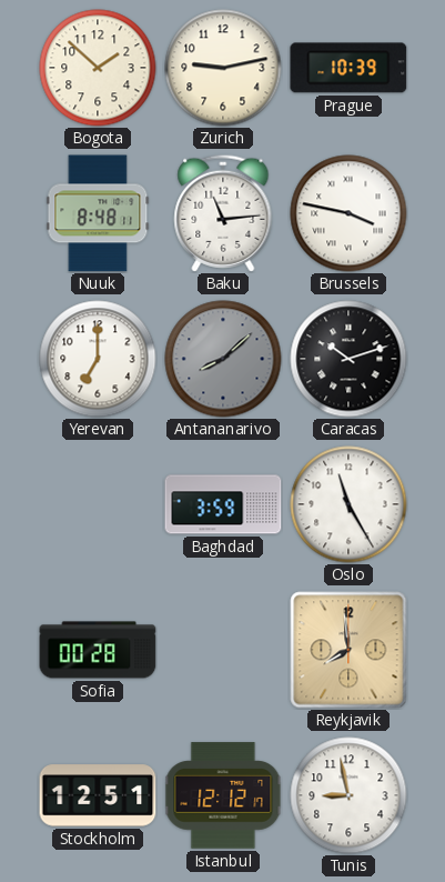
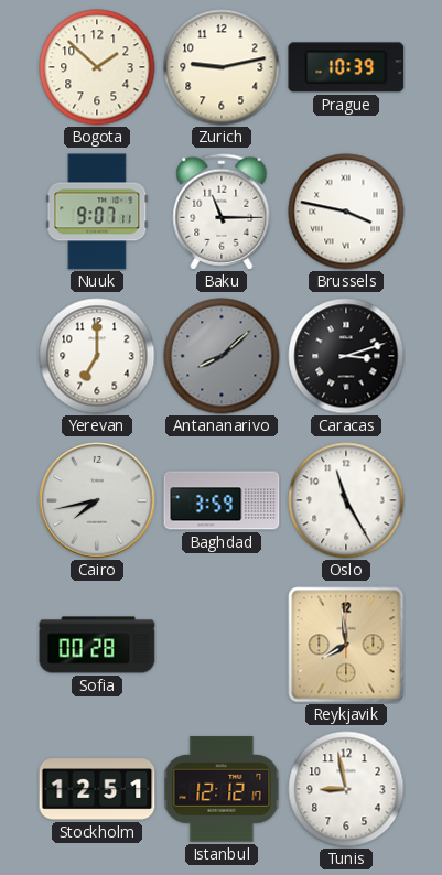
Nuuk: 8:48 -> 9:07
Baku: 11:14 -> 11:15
Caracas: 10:12 -> 3:12
Cairo: none -> 7:43
